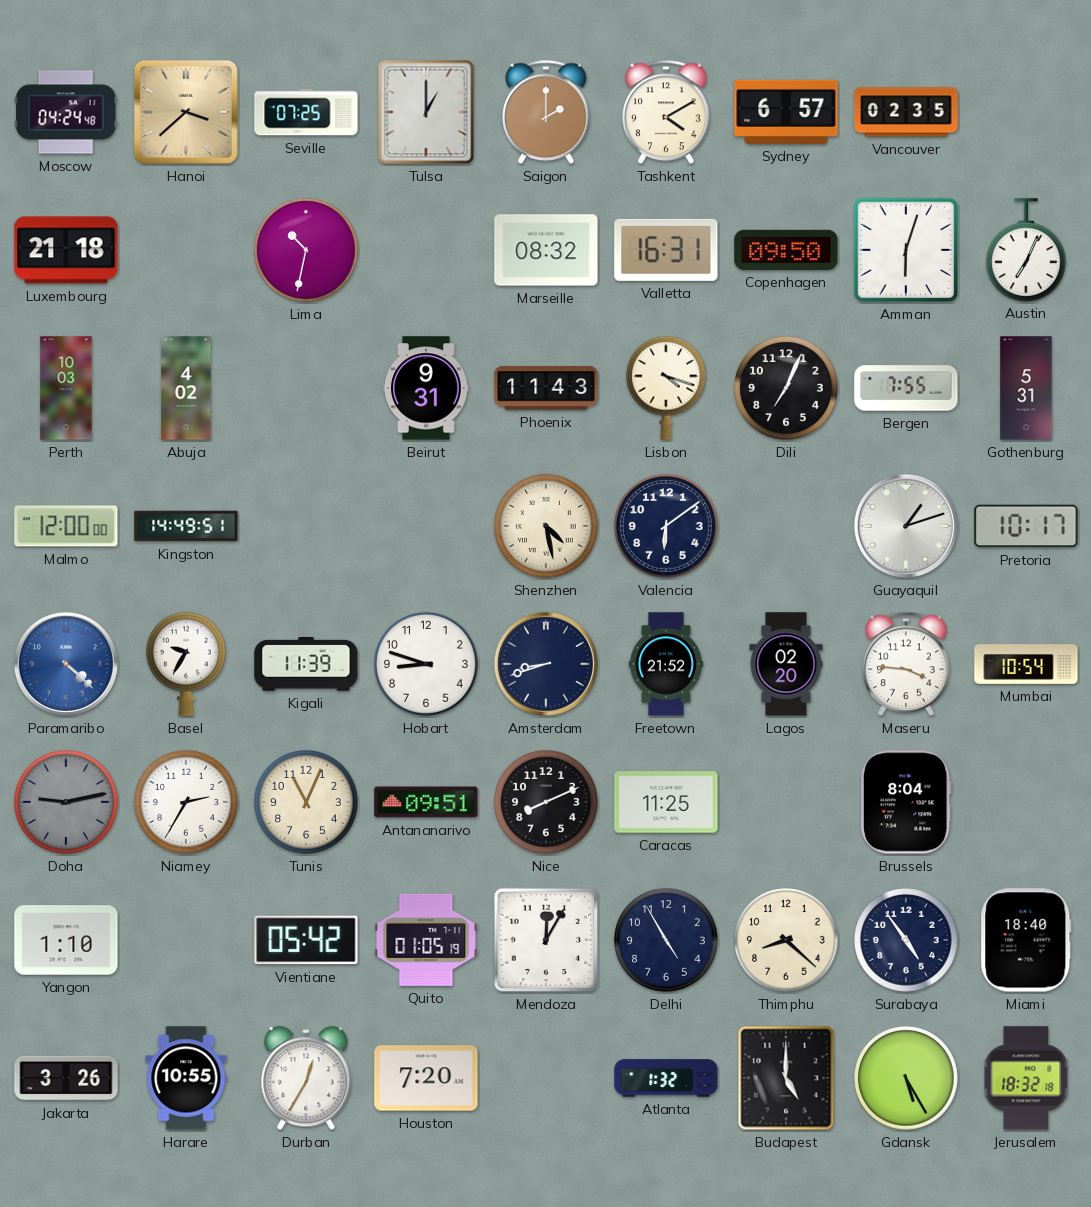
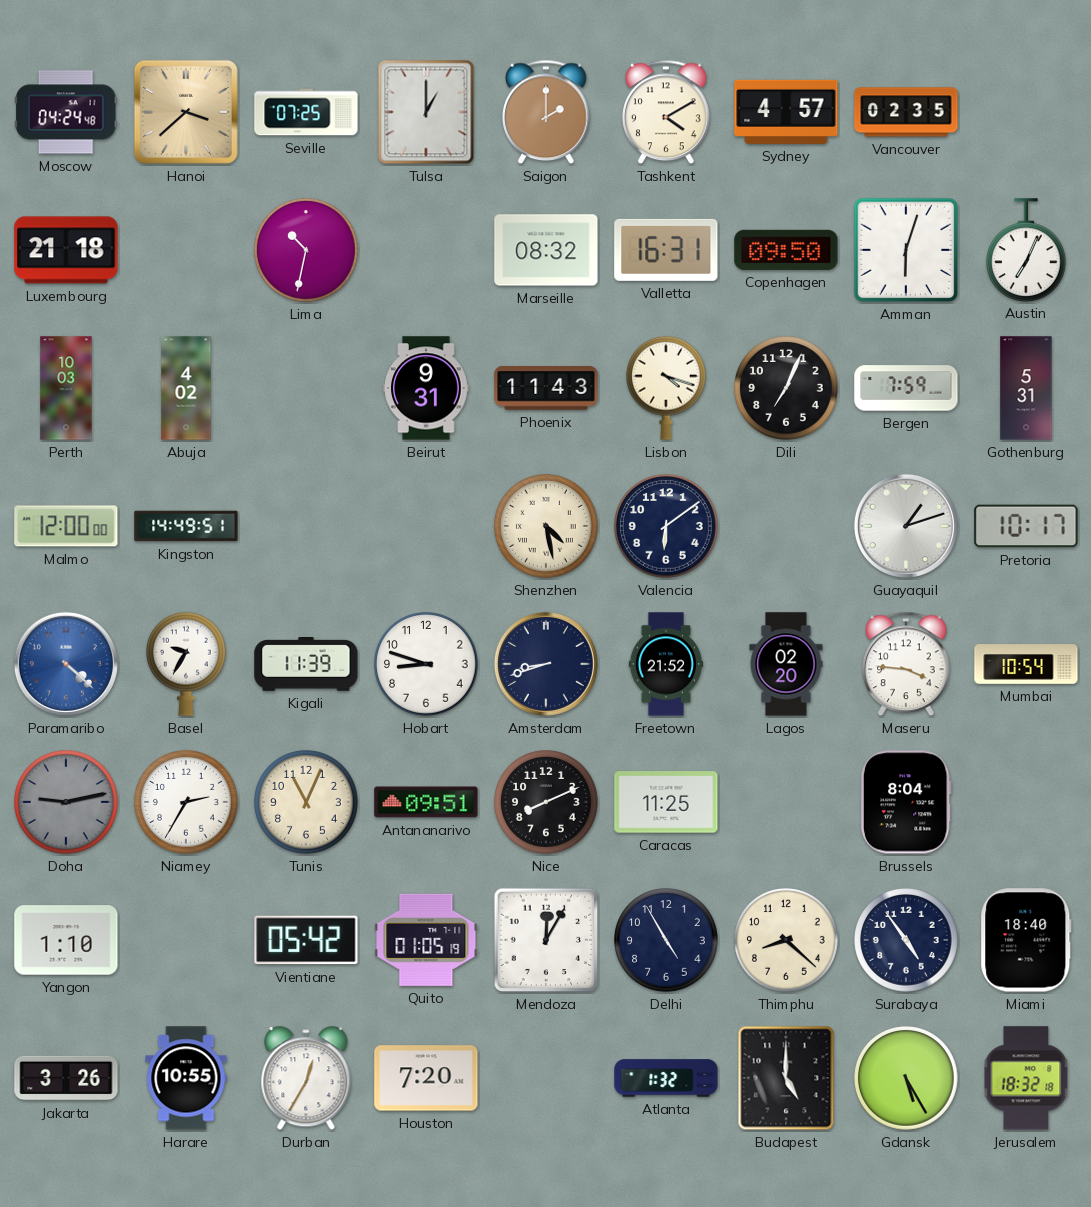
Sydney: 6:57 -> 4:57
Bergen: 7:55 -> 7:59
